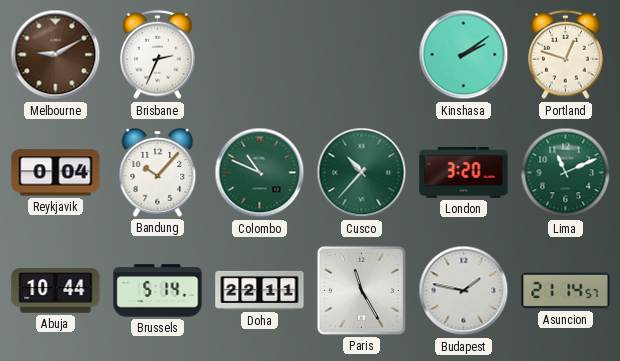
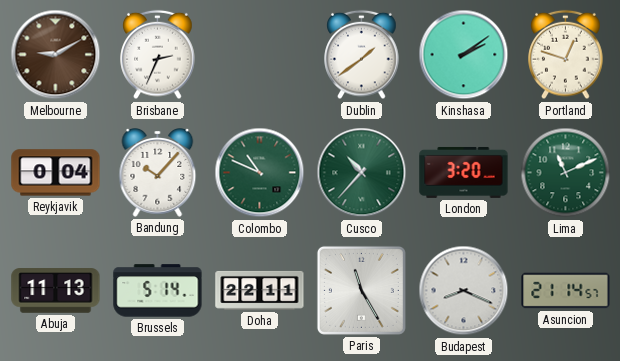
Dublin: none -> 1:39
Abuja: 10:44 -> 11:13
Budapest: 1:47 -> 8:19
